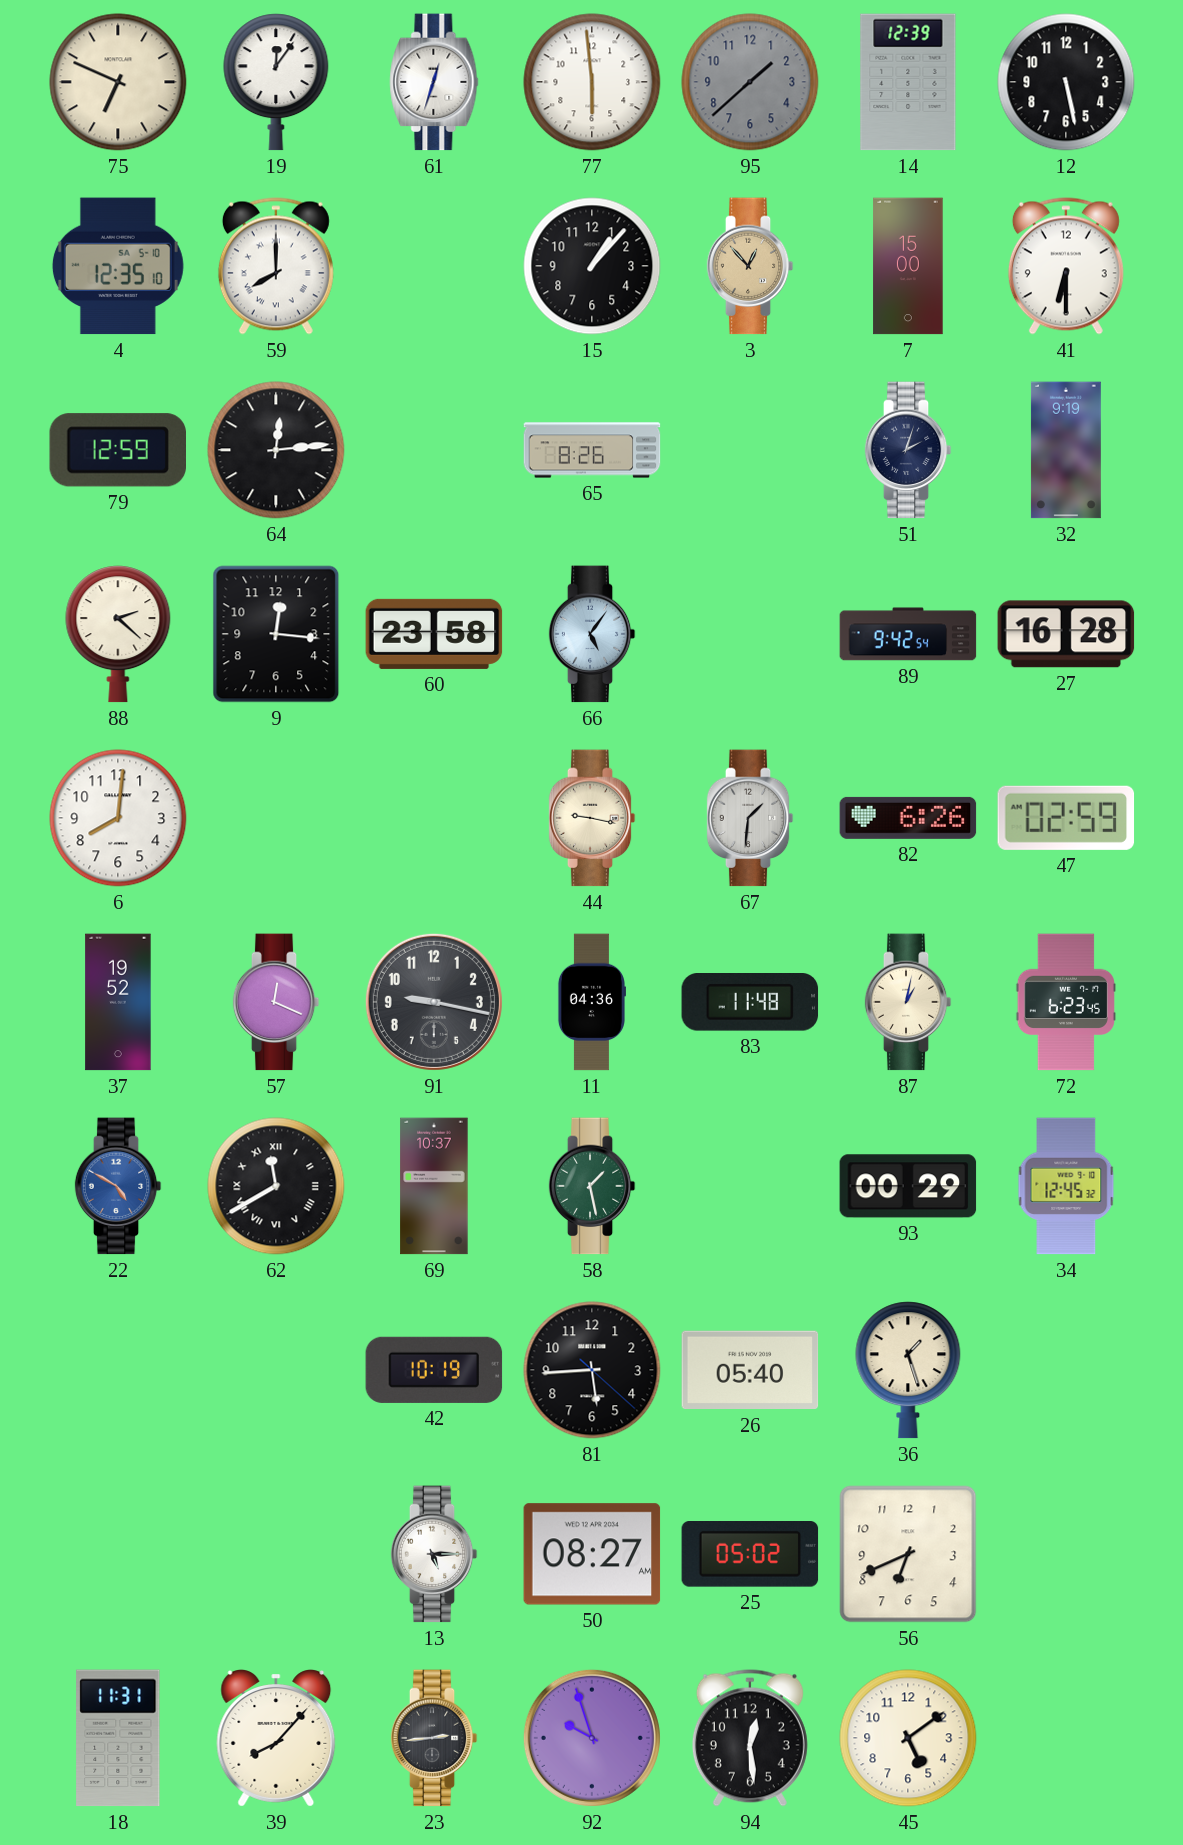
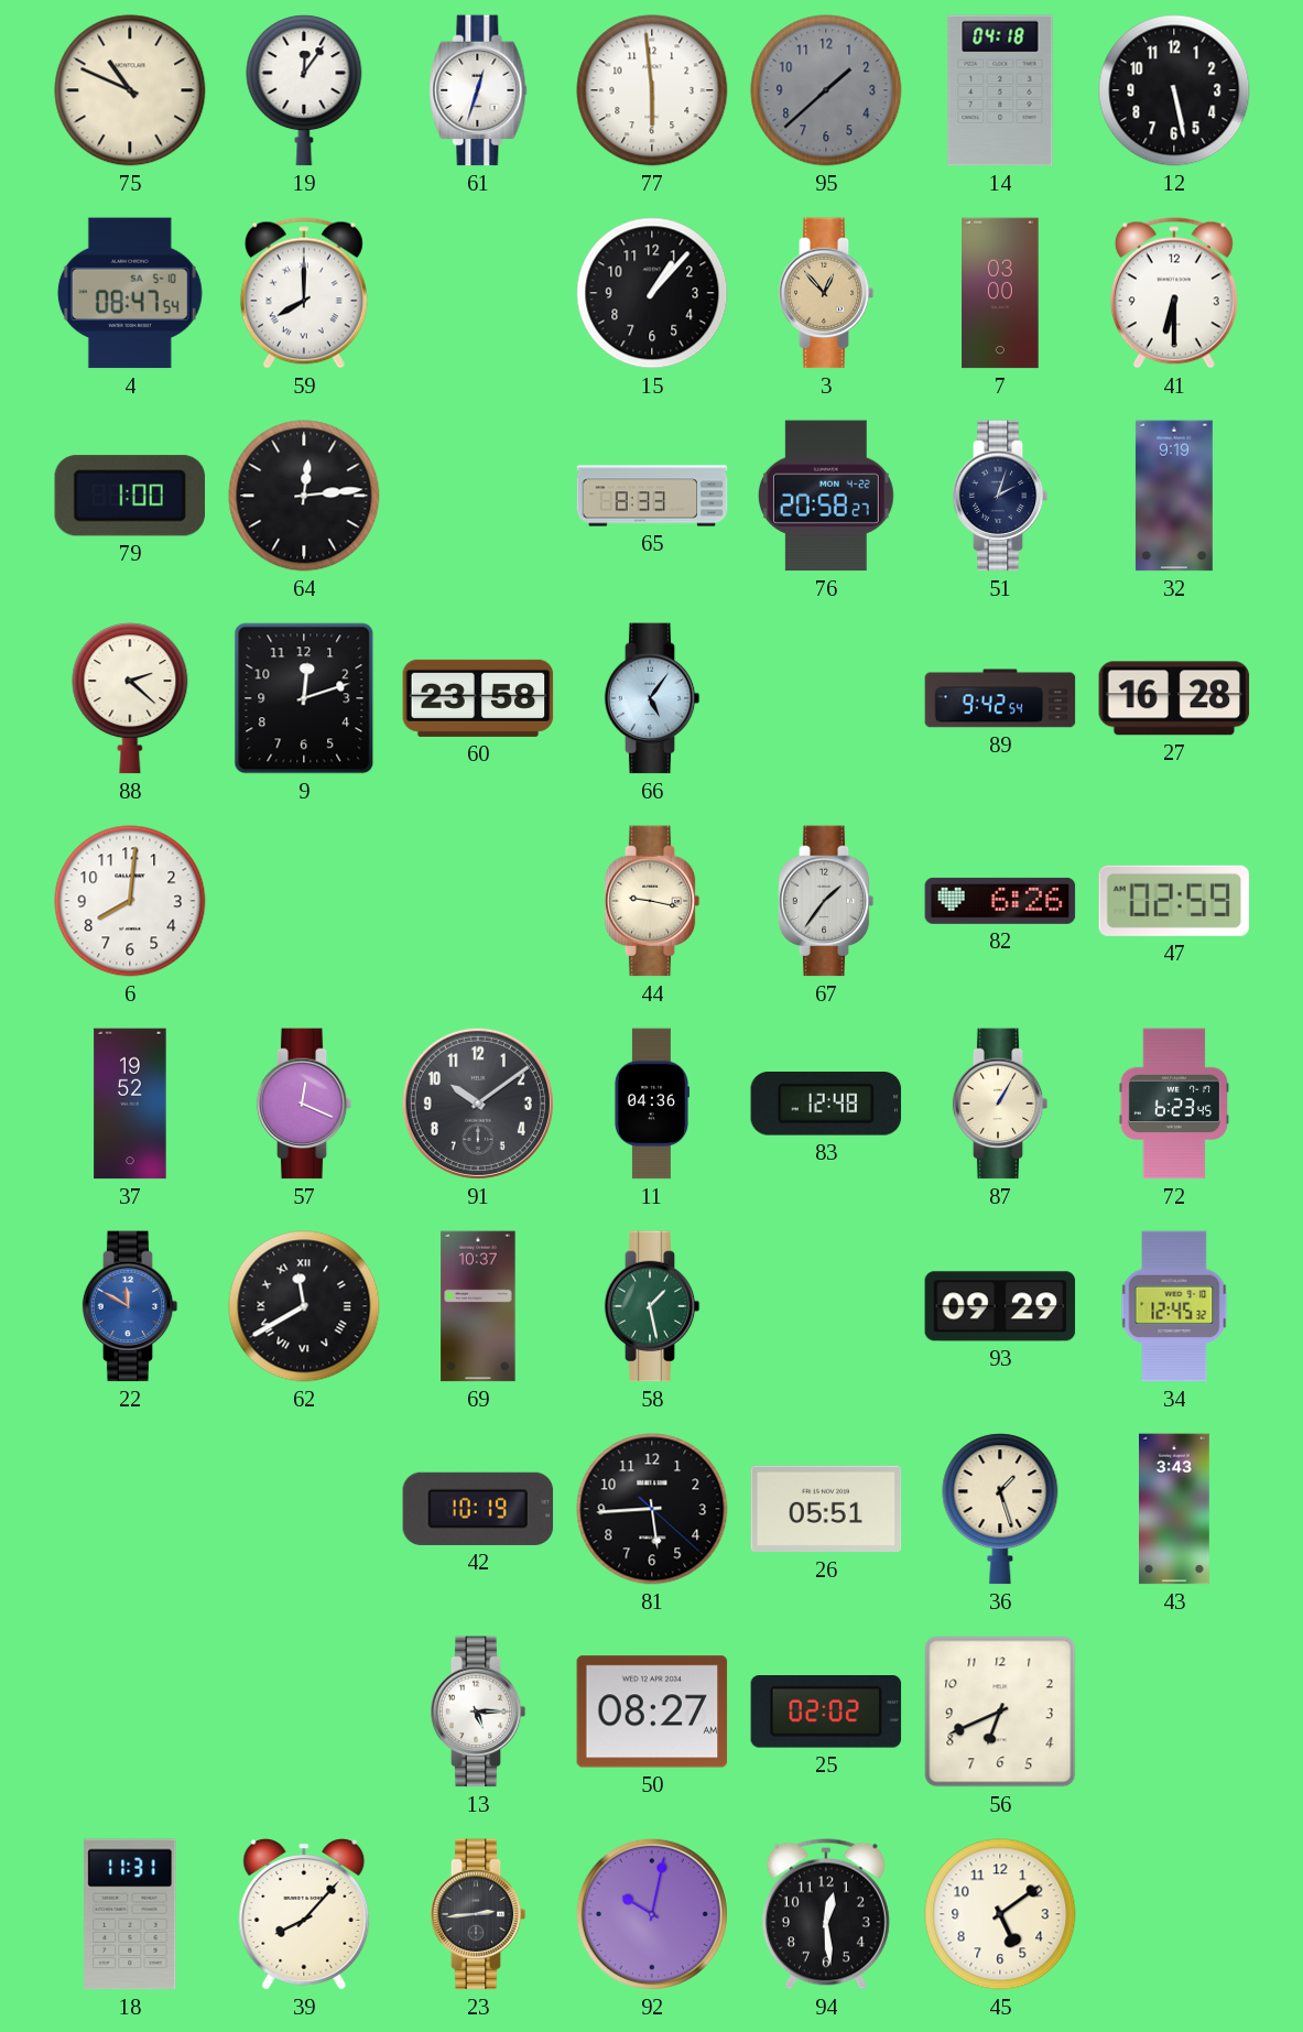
75: 6:49 -> 10:49
14: 12:39 -> 04:18
4: 12:35 -> 08:47
7: 15:00 -> 03:00
79: 12:59 -> 1:00
65: 8:26 -> 8:33
76: none -> 20:58
9: 12:16 -> 12:12
67: 1:31 -> 1:36
91: 9:17 -> 10:09
83: 11:48 -> 12:48
87: 1:02 -> 1:05
22: 4:50 -> 11:50
93: 00:29 -> 09:29
26: 05:40 -> 05:51
43: none -> 3:43
25: 05:02 -> 02:02
92: 9:57 -> 10:02
